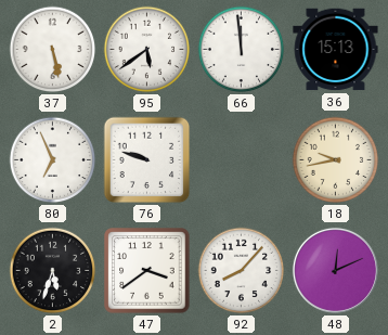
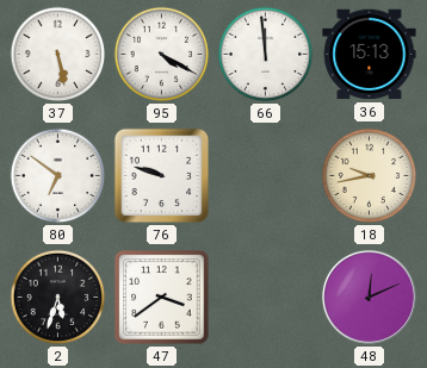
95: 5:39 -> 4:20
80: 6:56 -> 6:51
92: 8:07 -> none
